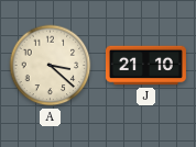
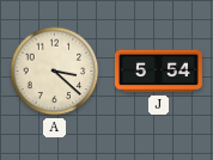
J: 21:10 -> 5:54
